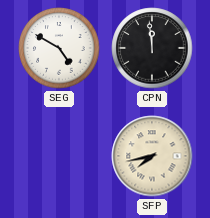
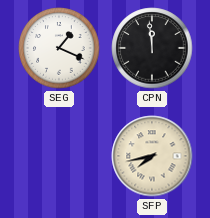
SEG: 4:50 -> 1:19
